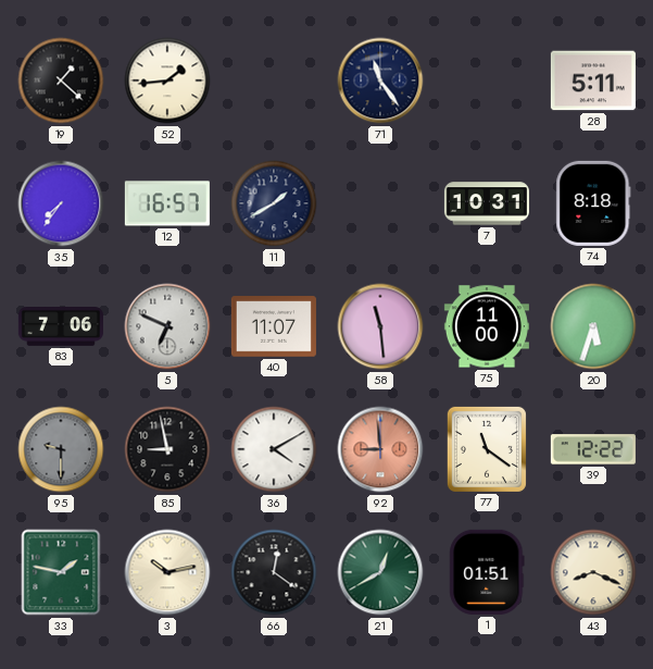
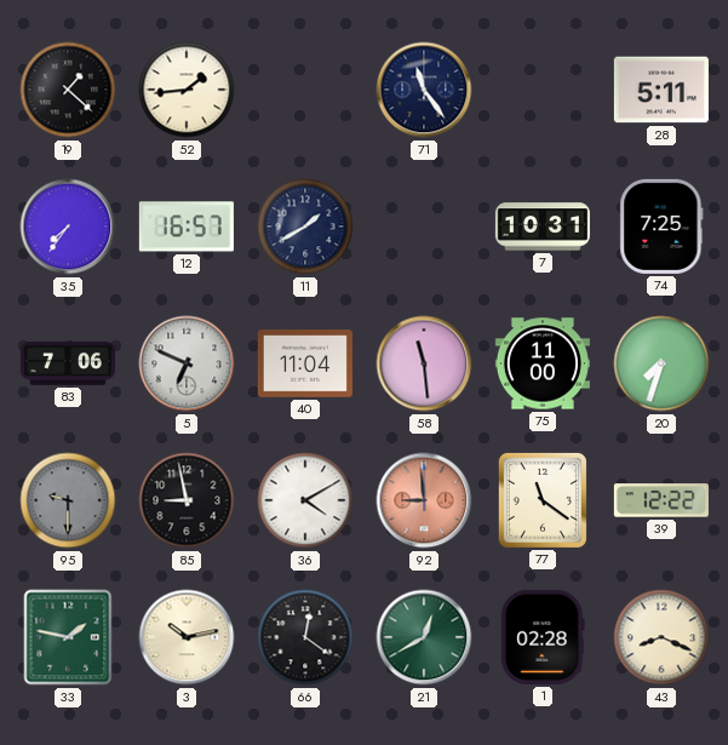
74: 8:18 -> 7:25
40: 11:07 -> 11:04
20: 5:33 -> 7:33
1: 01:51 -> 02:28
